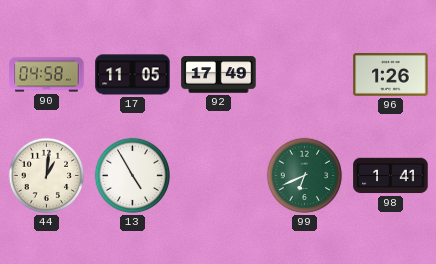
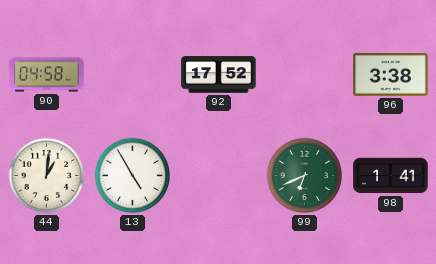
17: 11:05 -> none
92: 17:49 -> 17:52
96: 1:26 -> 3:38
